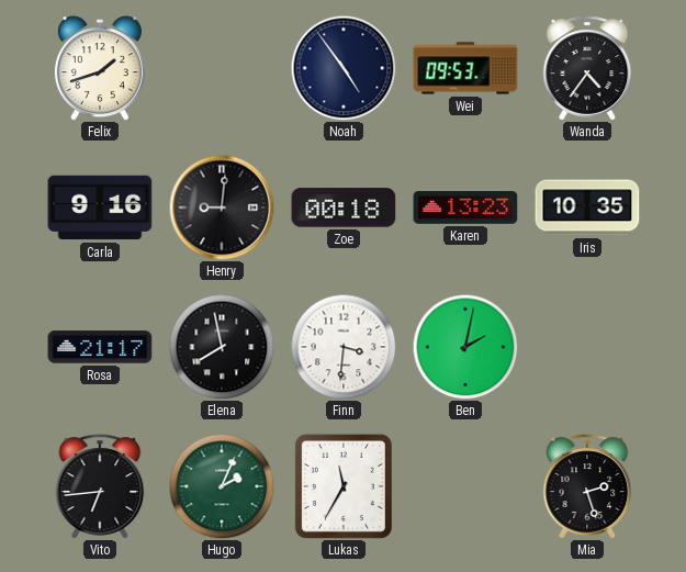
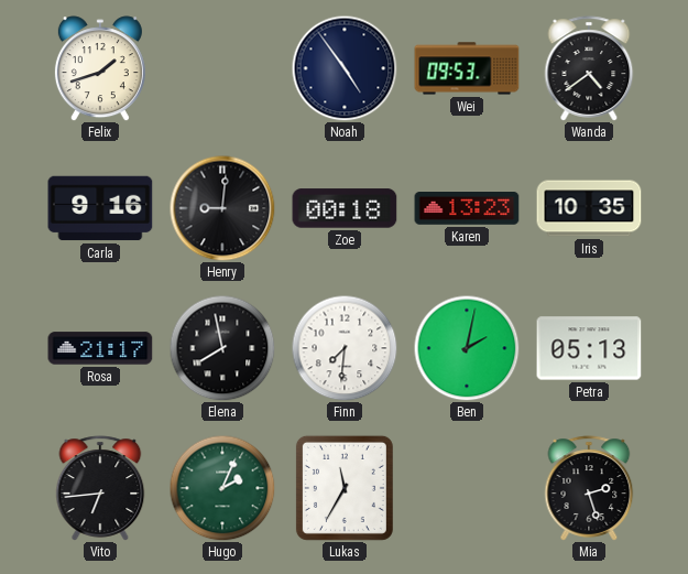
Wanda: 4:36 -> 4:39
Finn: 3:31 -> 7:31
Petra: none -> 05:13
